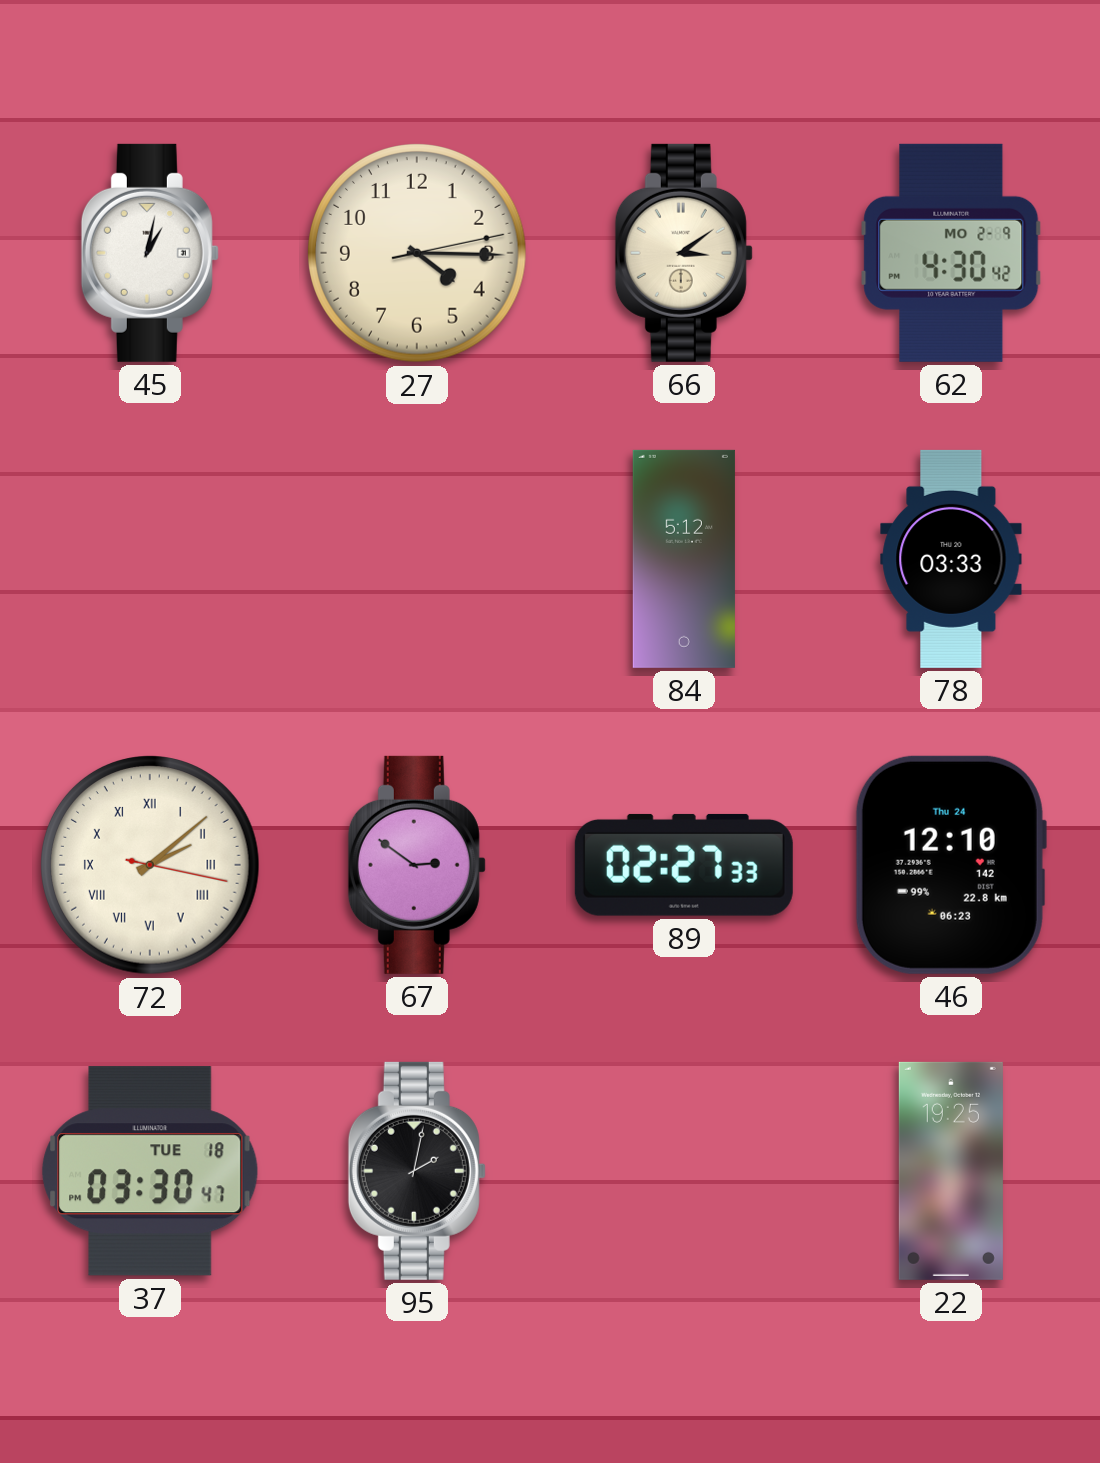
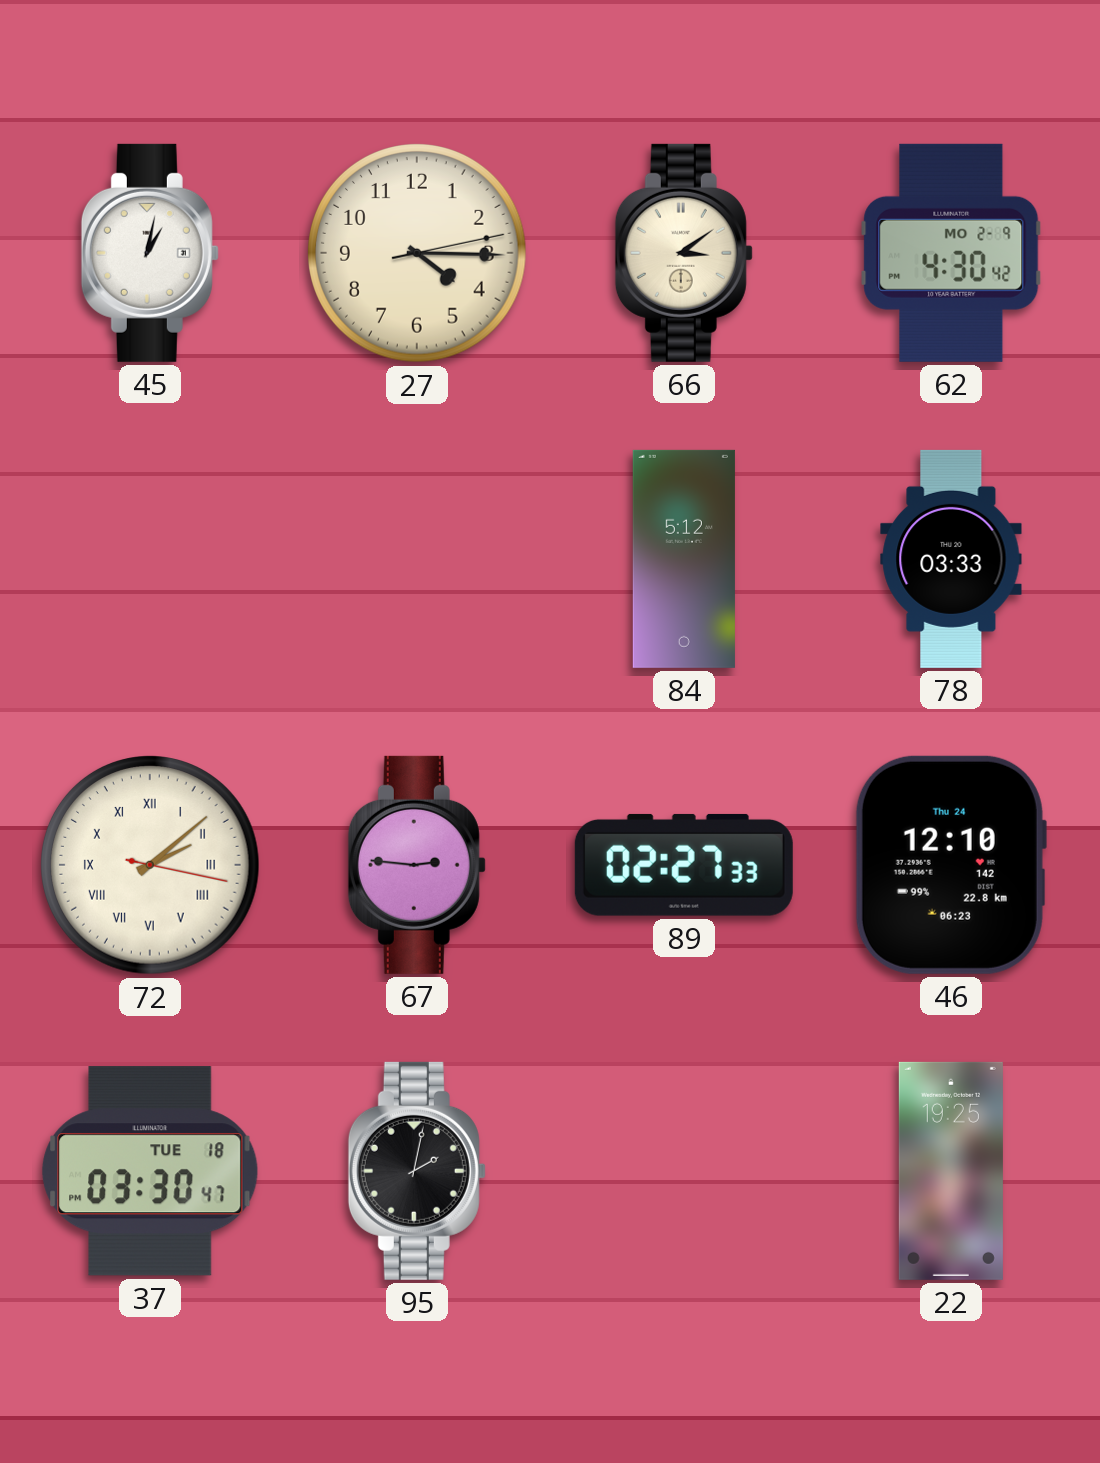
67: 2:51 -> 2:46
